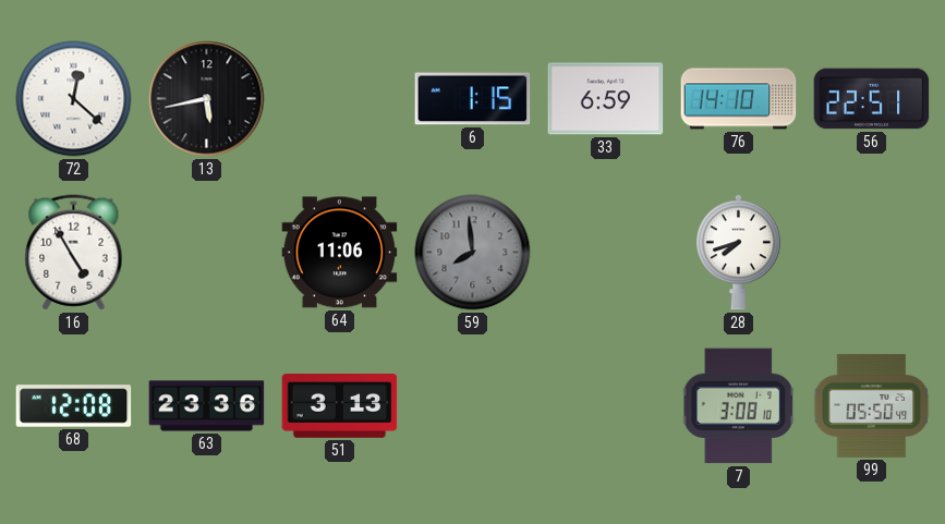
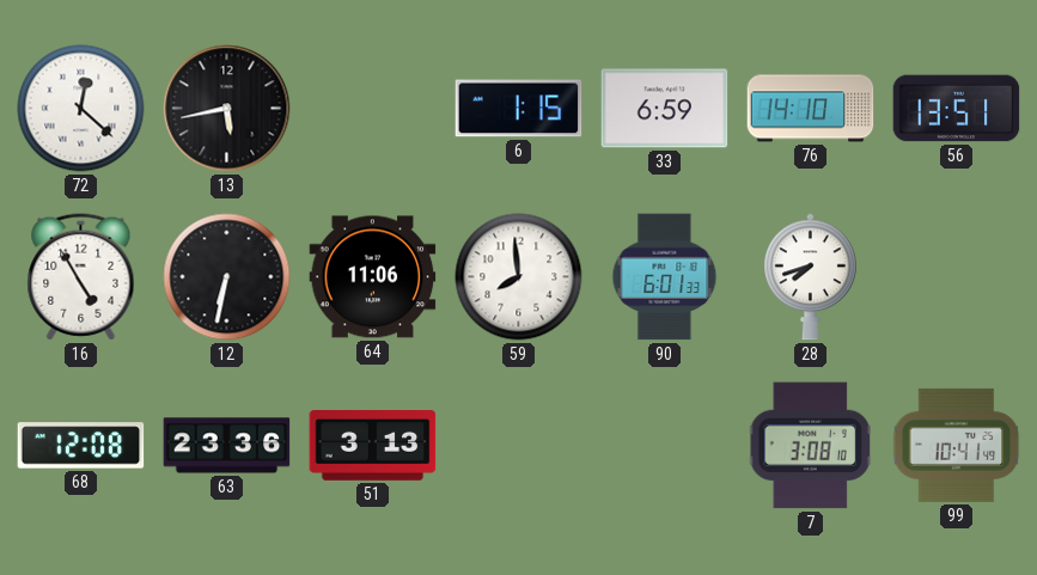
56: 22:51 -> 13:51
12: none -> 6:32
59 dial: grey -> white
90: none -> 6:01
99: 05:50 -> 10:41
